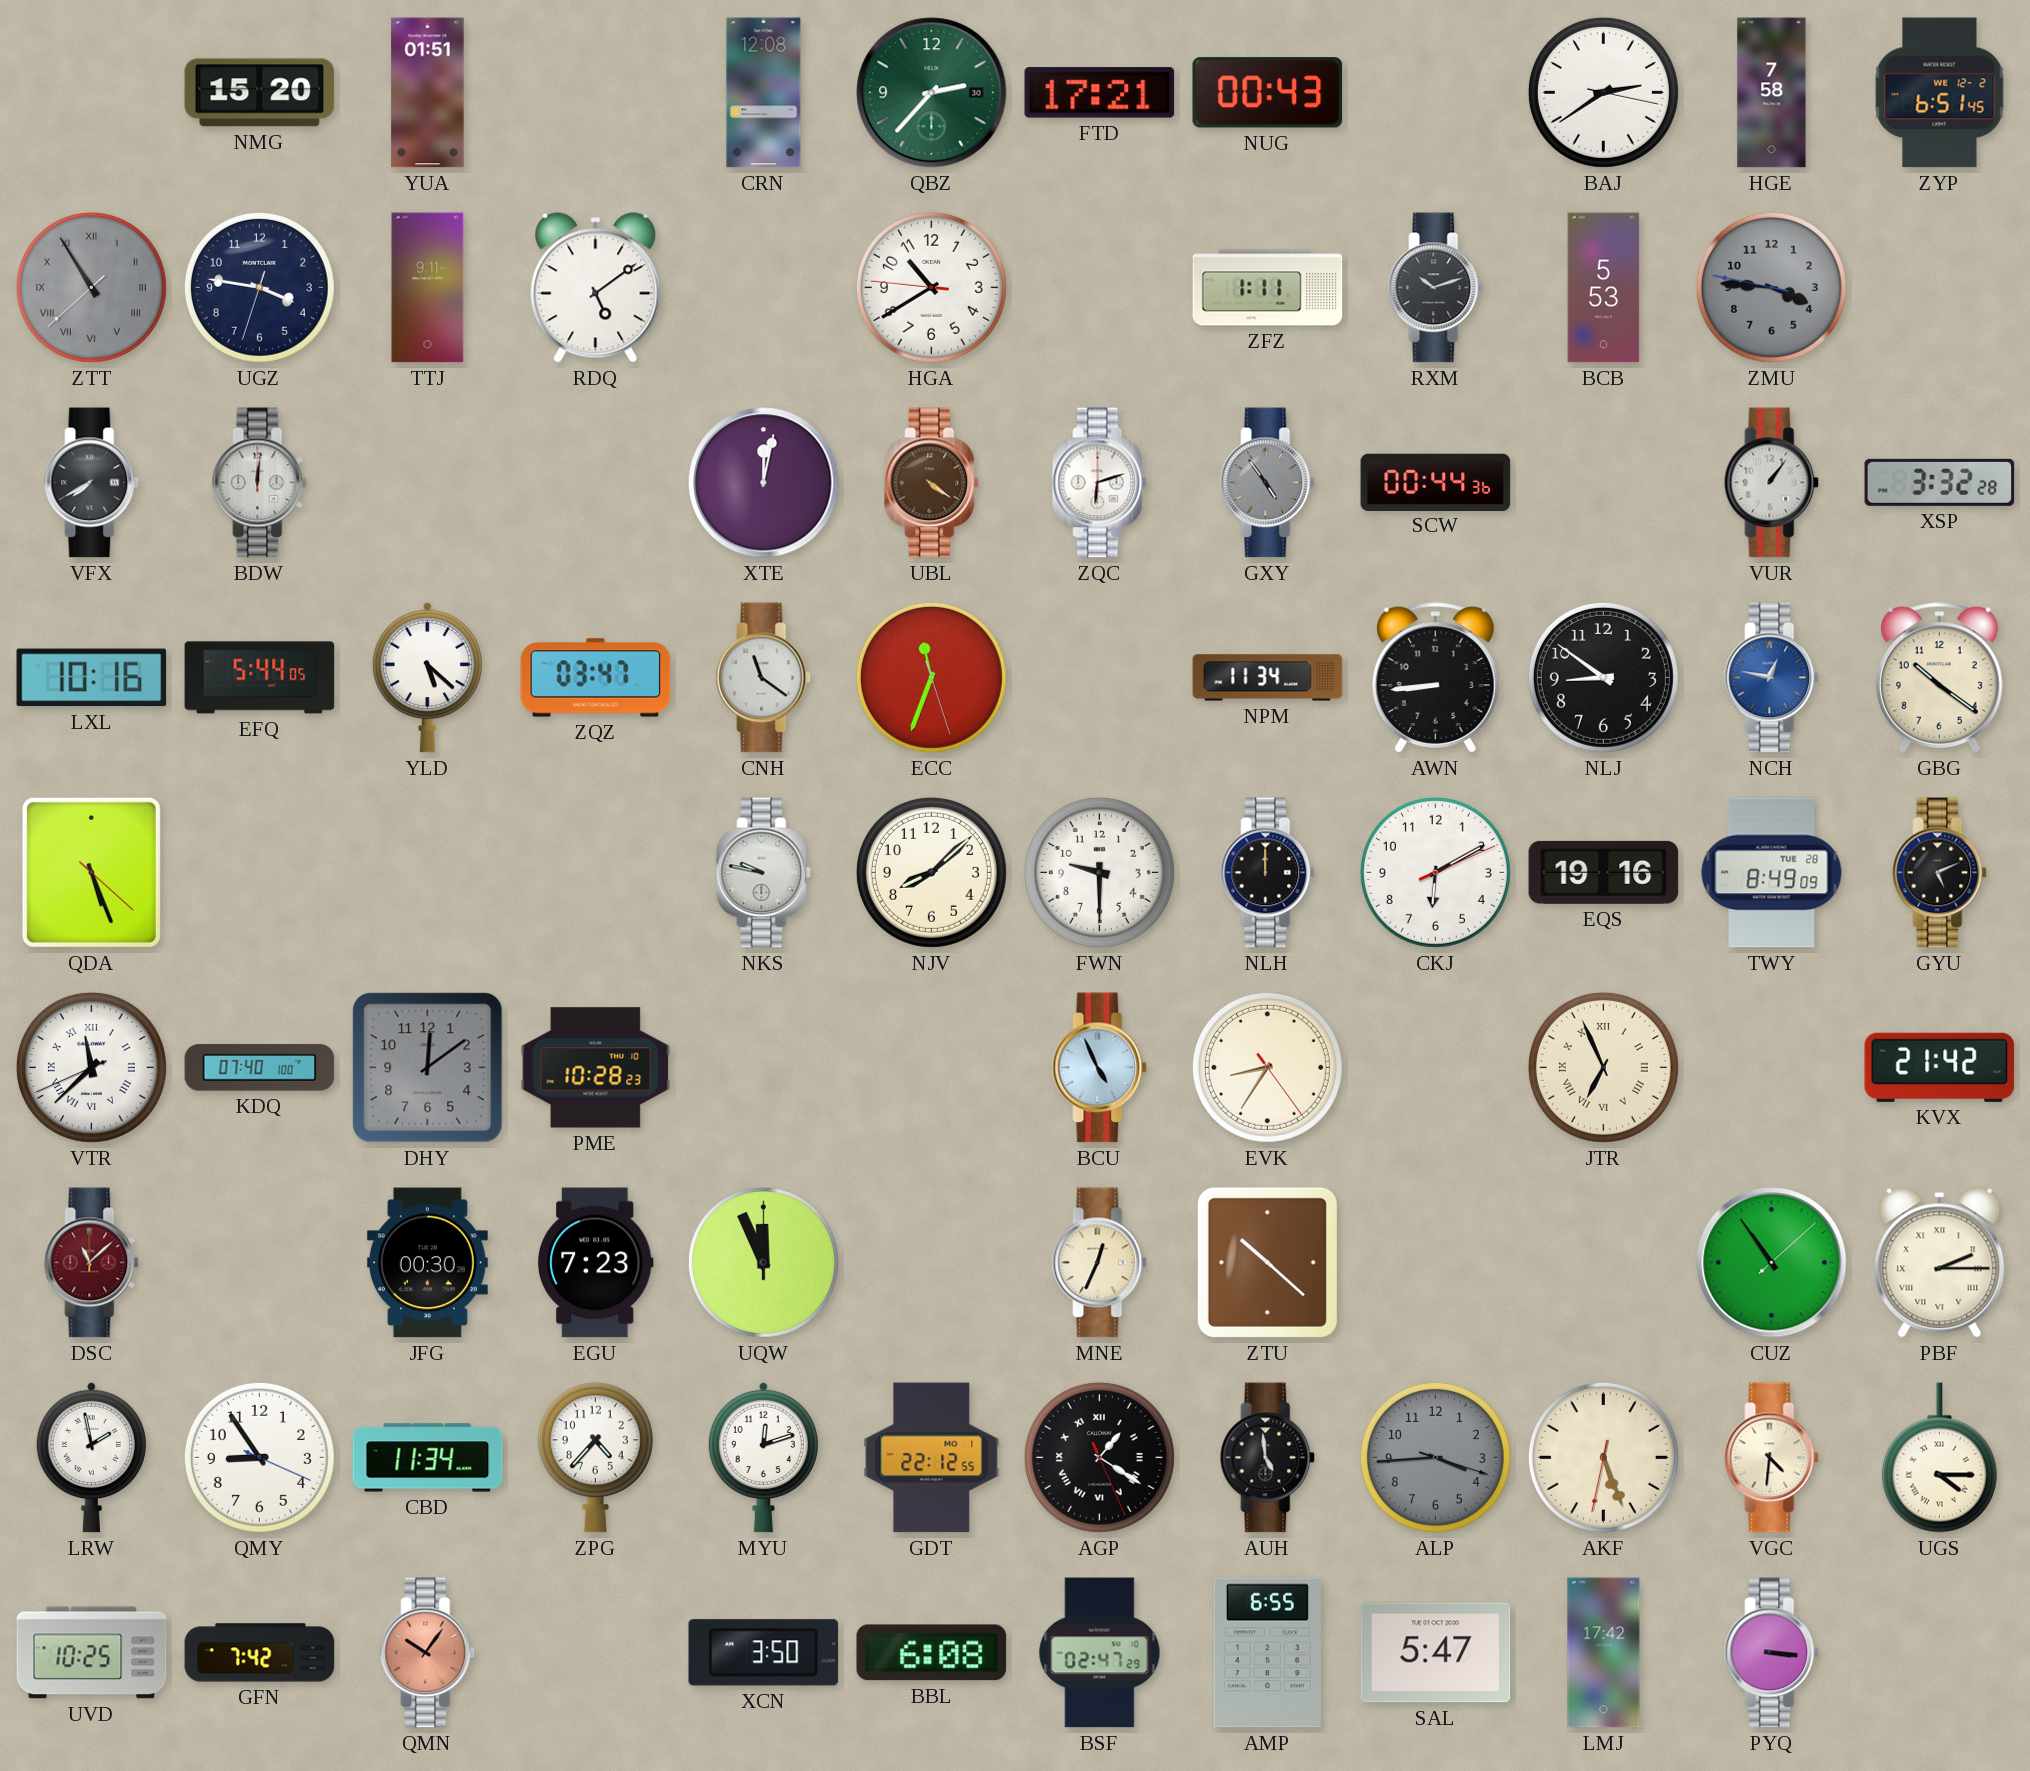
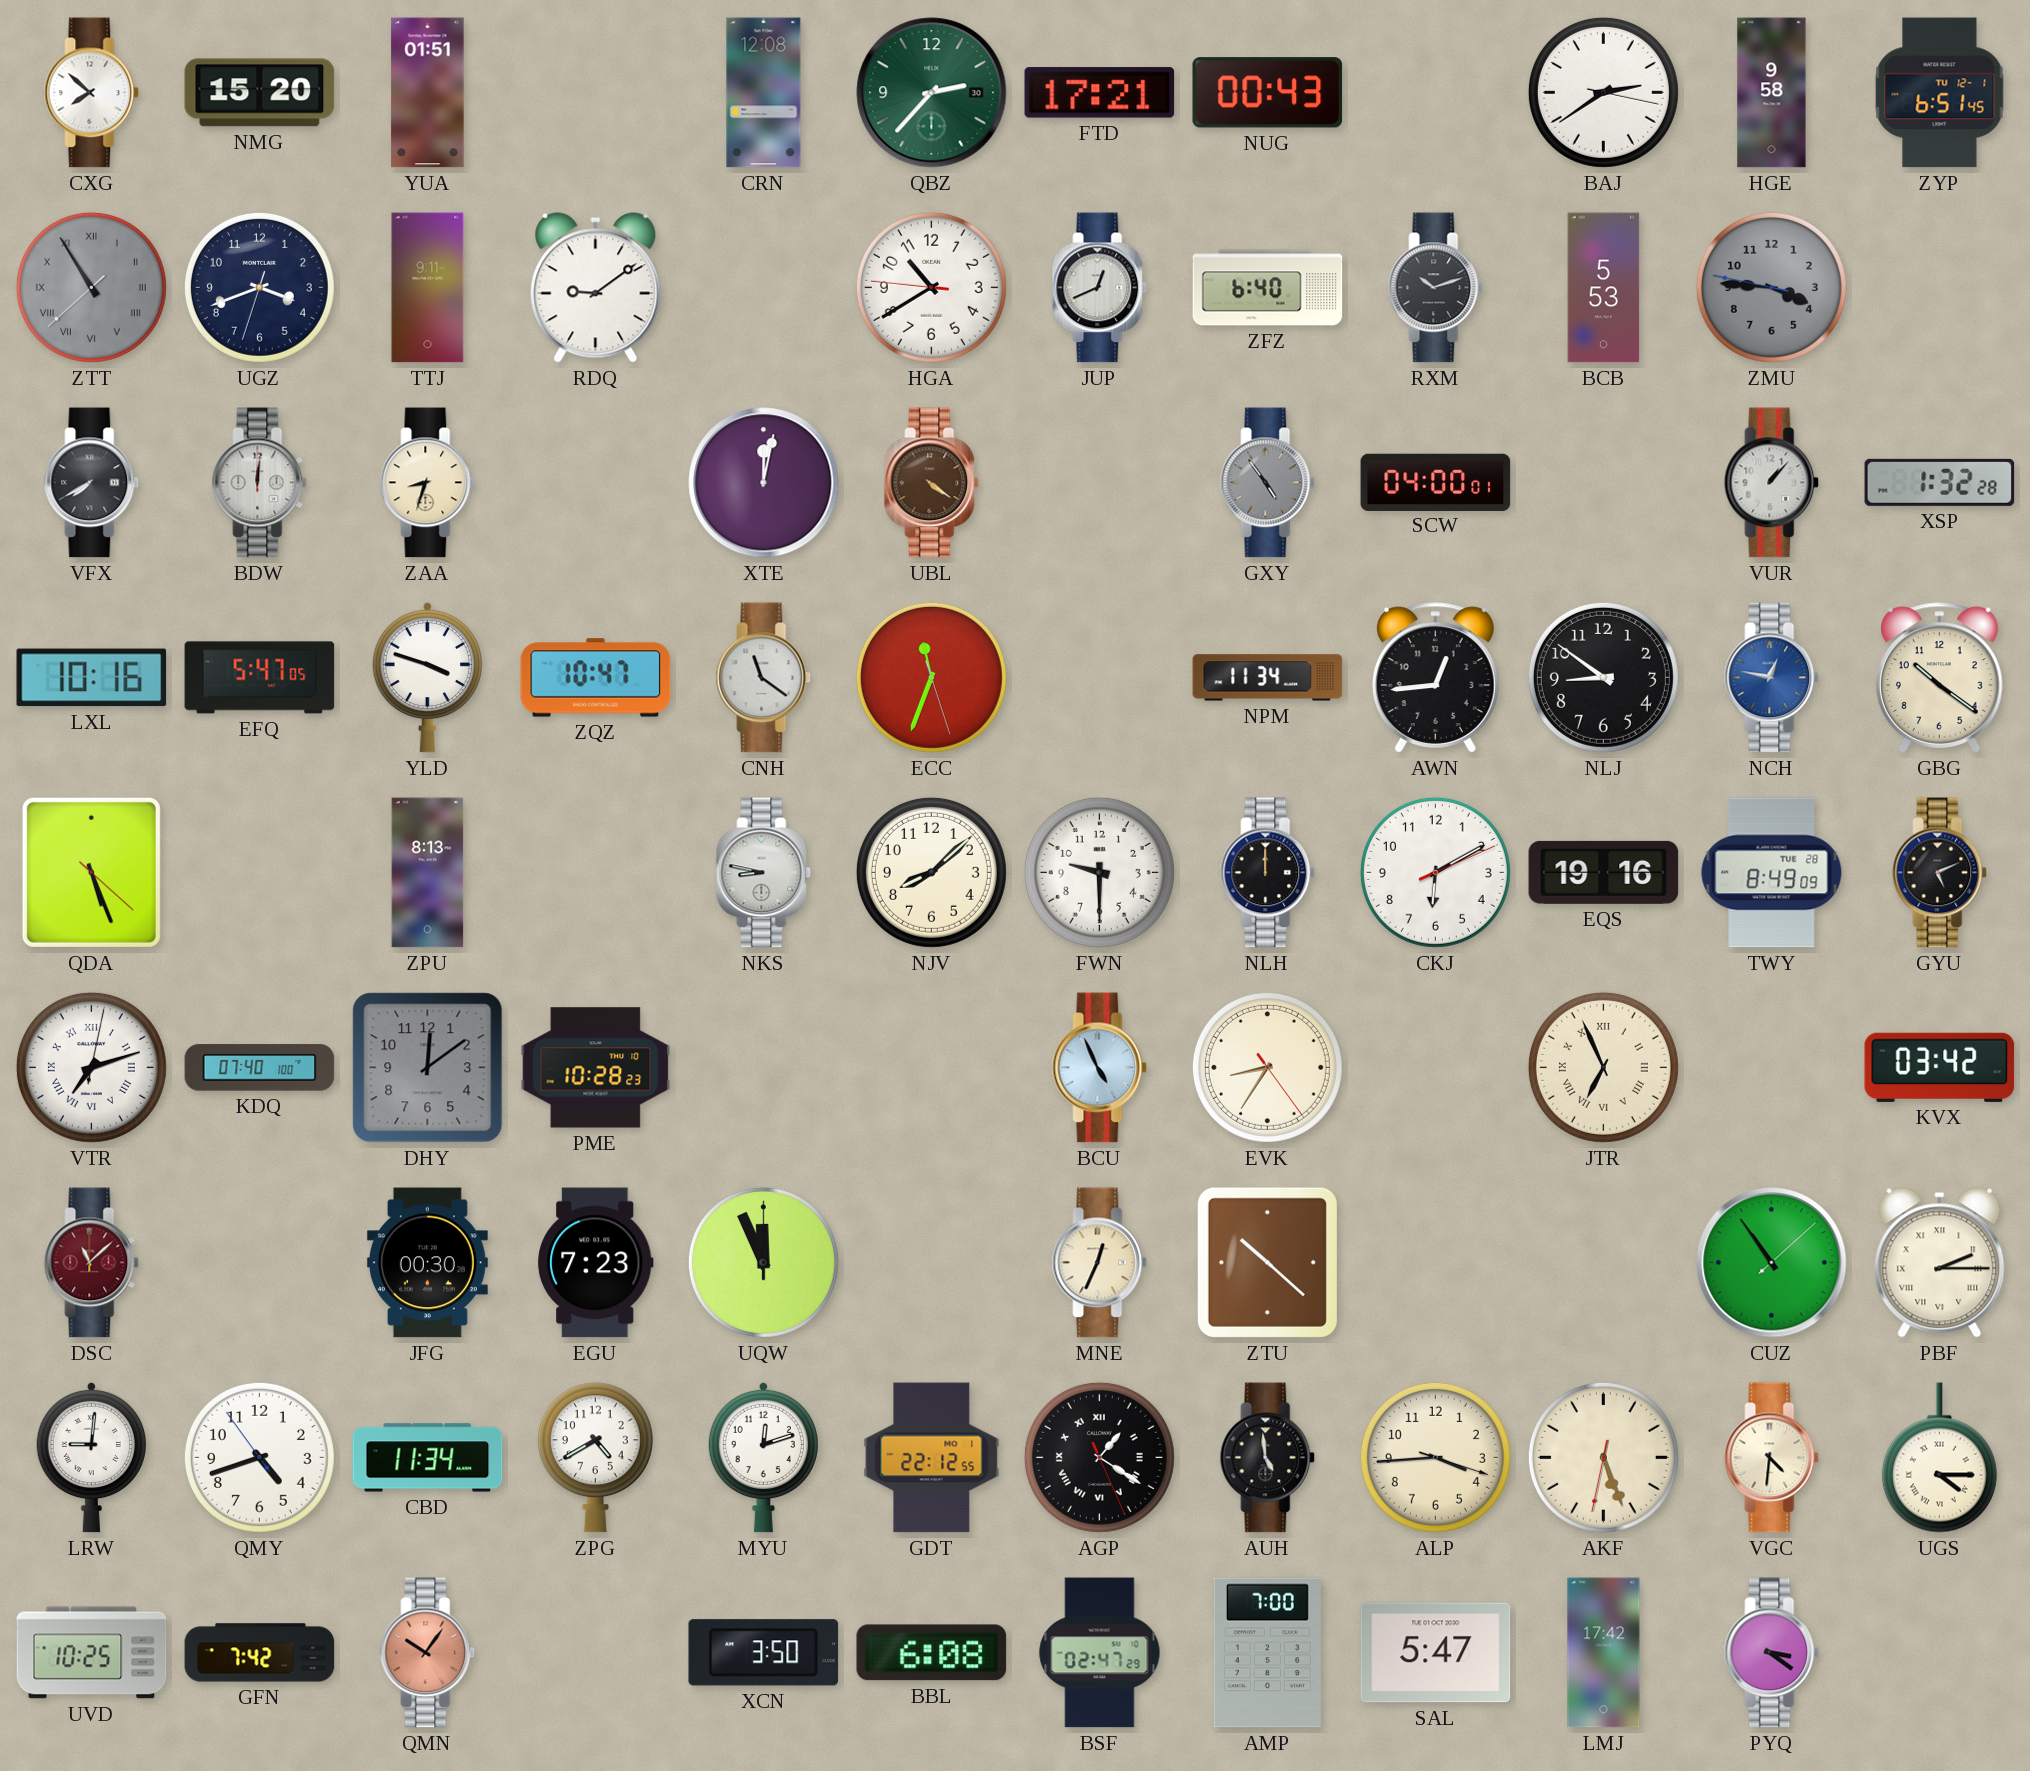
CXG: none -> 7:52
HGE: 7:58 -> 9:58
ZYP date: WE 12-2 -> TU 12-1
UGZ: 3:46 -> 3:41
RDQ: 5:09 -> 9:09
JUP: none -> 12:41
ZFZ: 1:11 -> 6:40
ZAA: none -> 8:33
ZQC: 6:12 -> none
SCW: 00:44 -> 04:00
VUR: 1:06 -> 1:07
XSP: 3:32 -> 1:32
EFQ: 5:44 -> 5:47
YLD: 5:22 -> 3:48
ZQZ: 03:47 -> 10:47
AWN: 8:44 -> 12:44
ZPU: none -> 8:13
NKS: 9:47 -> 8:47
VTR: 11:37 -> 7:12
KVX: 21:42 -> 03:42
LRW: 1:58 -> 9:01
QMY: 8:54 -> 4:41
ZPG: 4:37 -> 4:40
ALP dial: grey -> cream
AMP: 6:55 -> 7:00
PYQ: 3:16 -> 3:21
